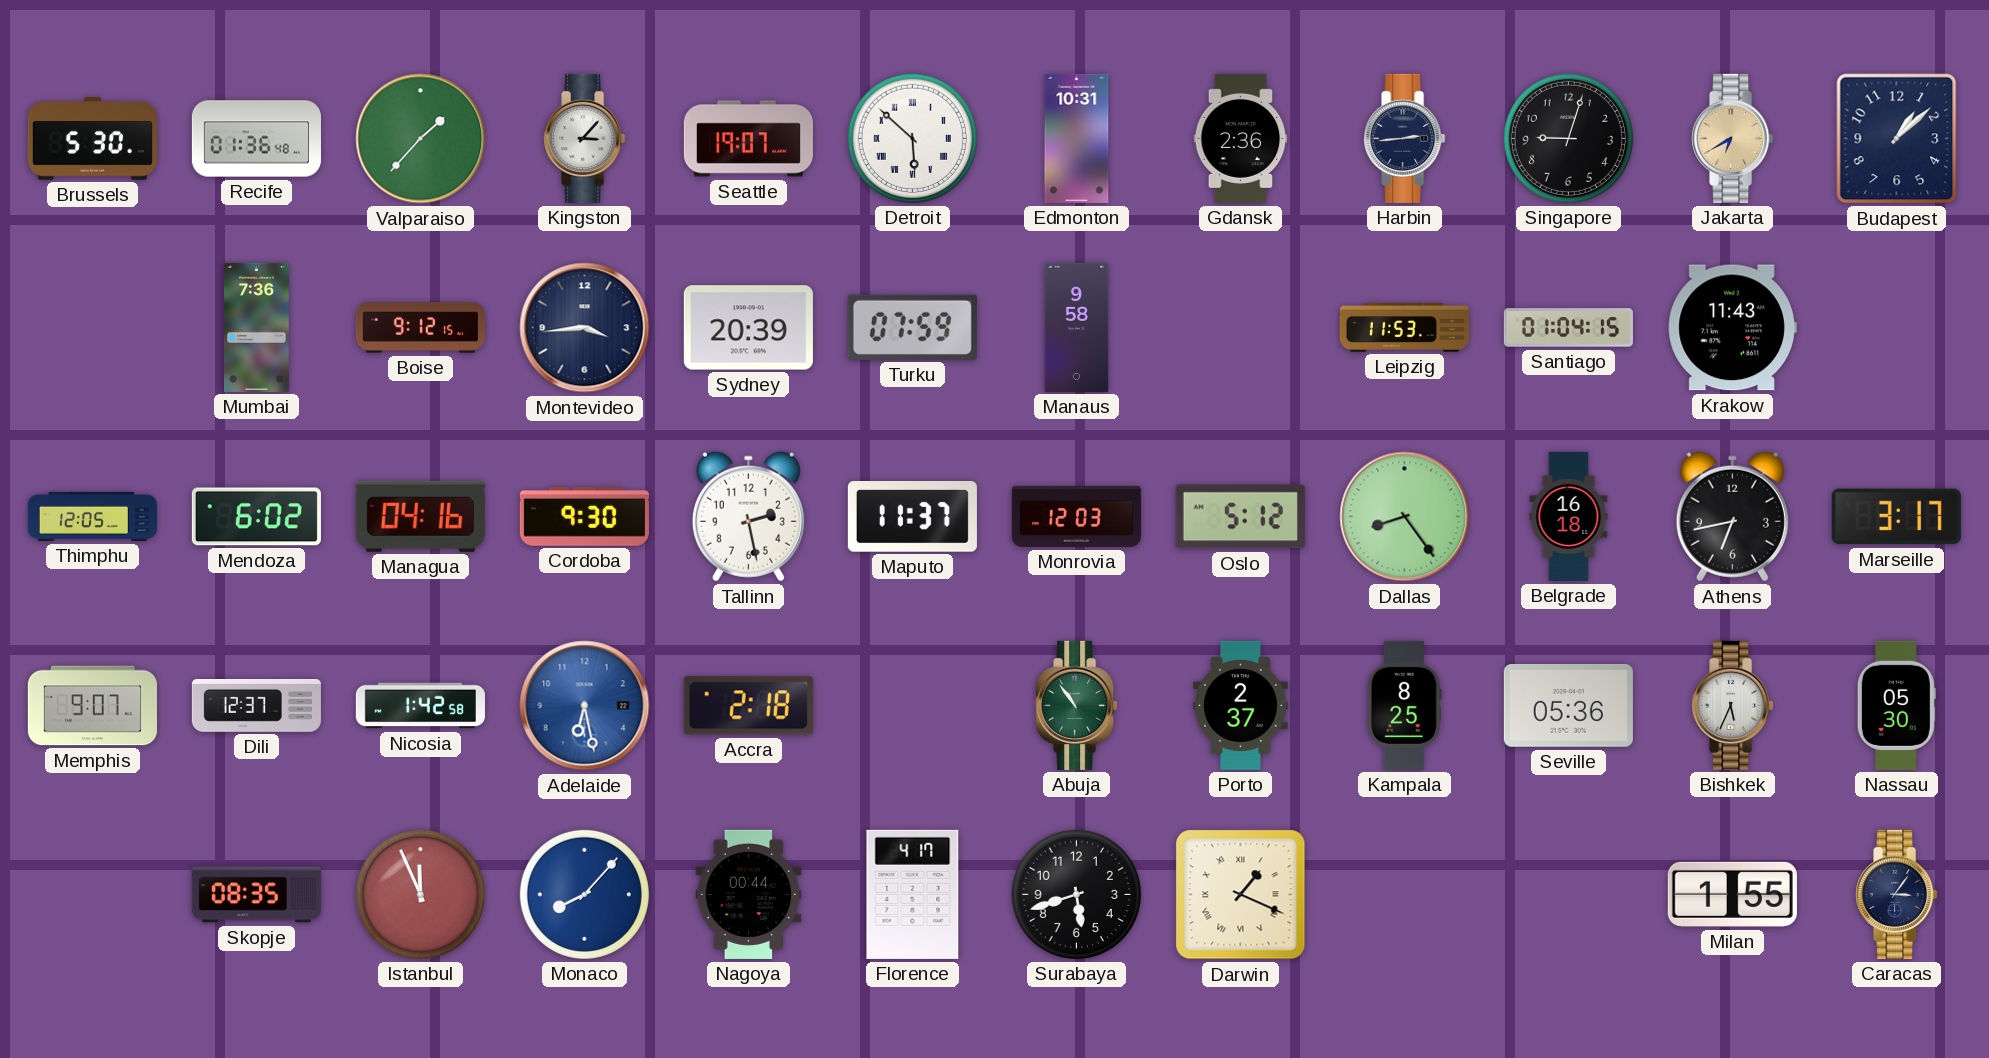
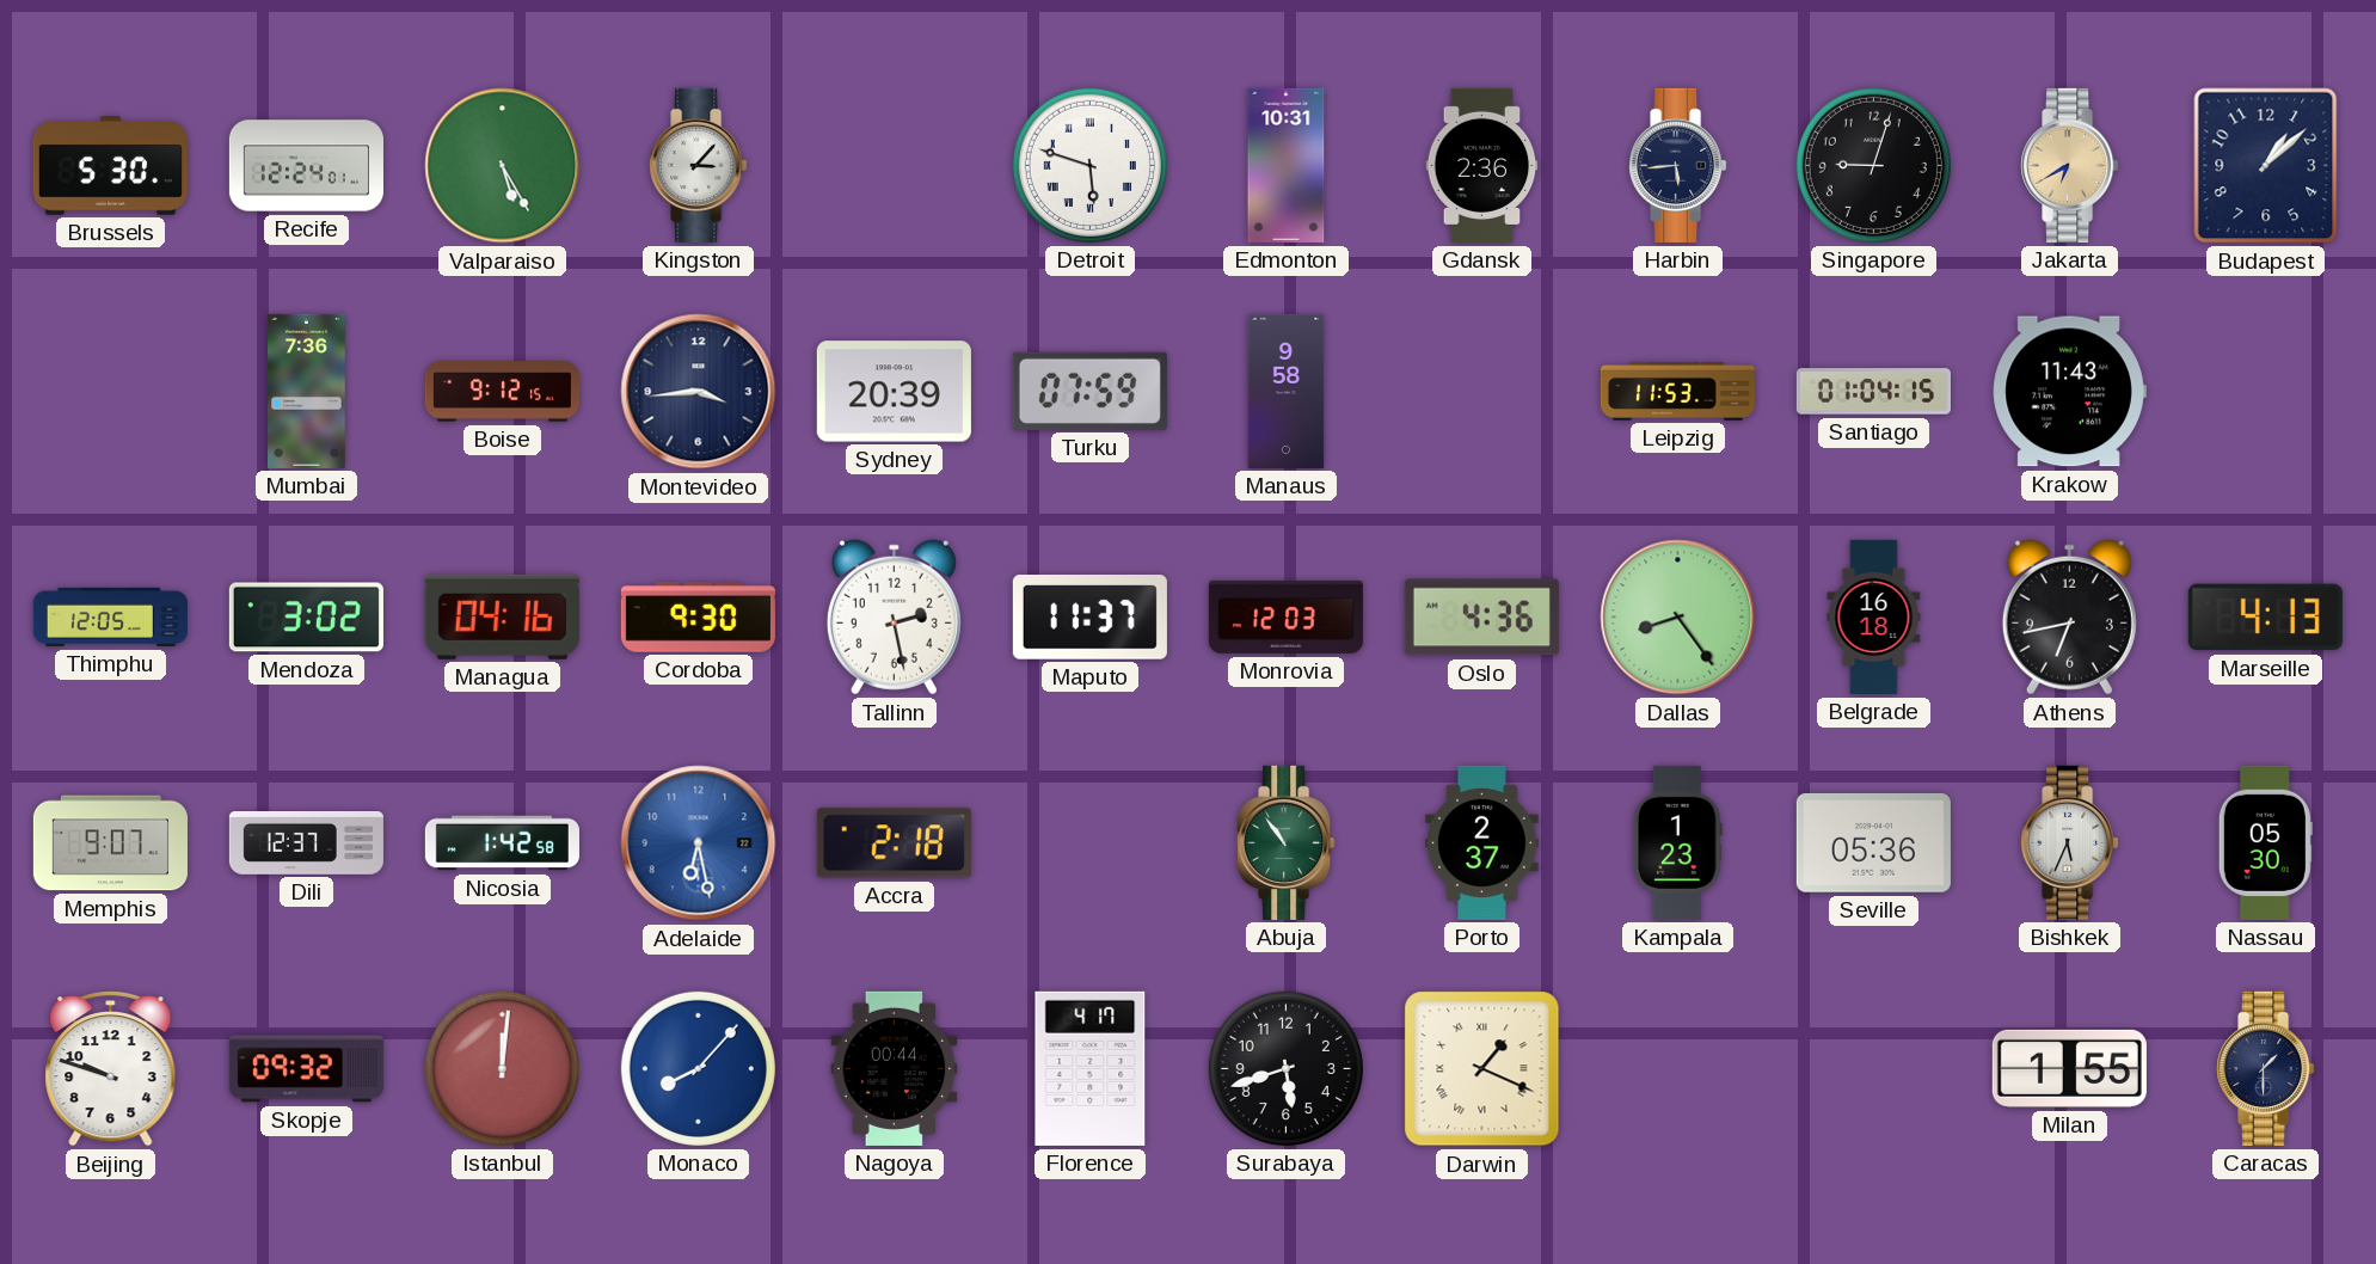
Recife: 01:36 -> 12:24
Valparaiso: 1:37 -> 5:25
Seattle: 19:07 -> none
Detroit: 5:52 -> 5:48
Harbin: 2:44 -> 5:44
Mendoza: 6:02 -> 3:02
Oslo: 5:12 -> 4:36
Marseille: 3:17 -> 4:13
Kampala: 8:25 -> 1:23
Beijing: none -> 9:48
Skopje: 08:35 -> 09:32
Istanbul: 11:56 -> 12:01
Caracas: 3:06 -> 1:30
